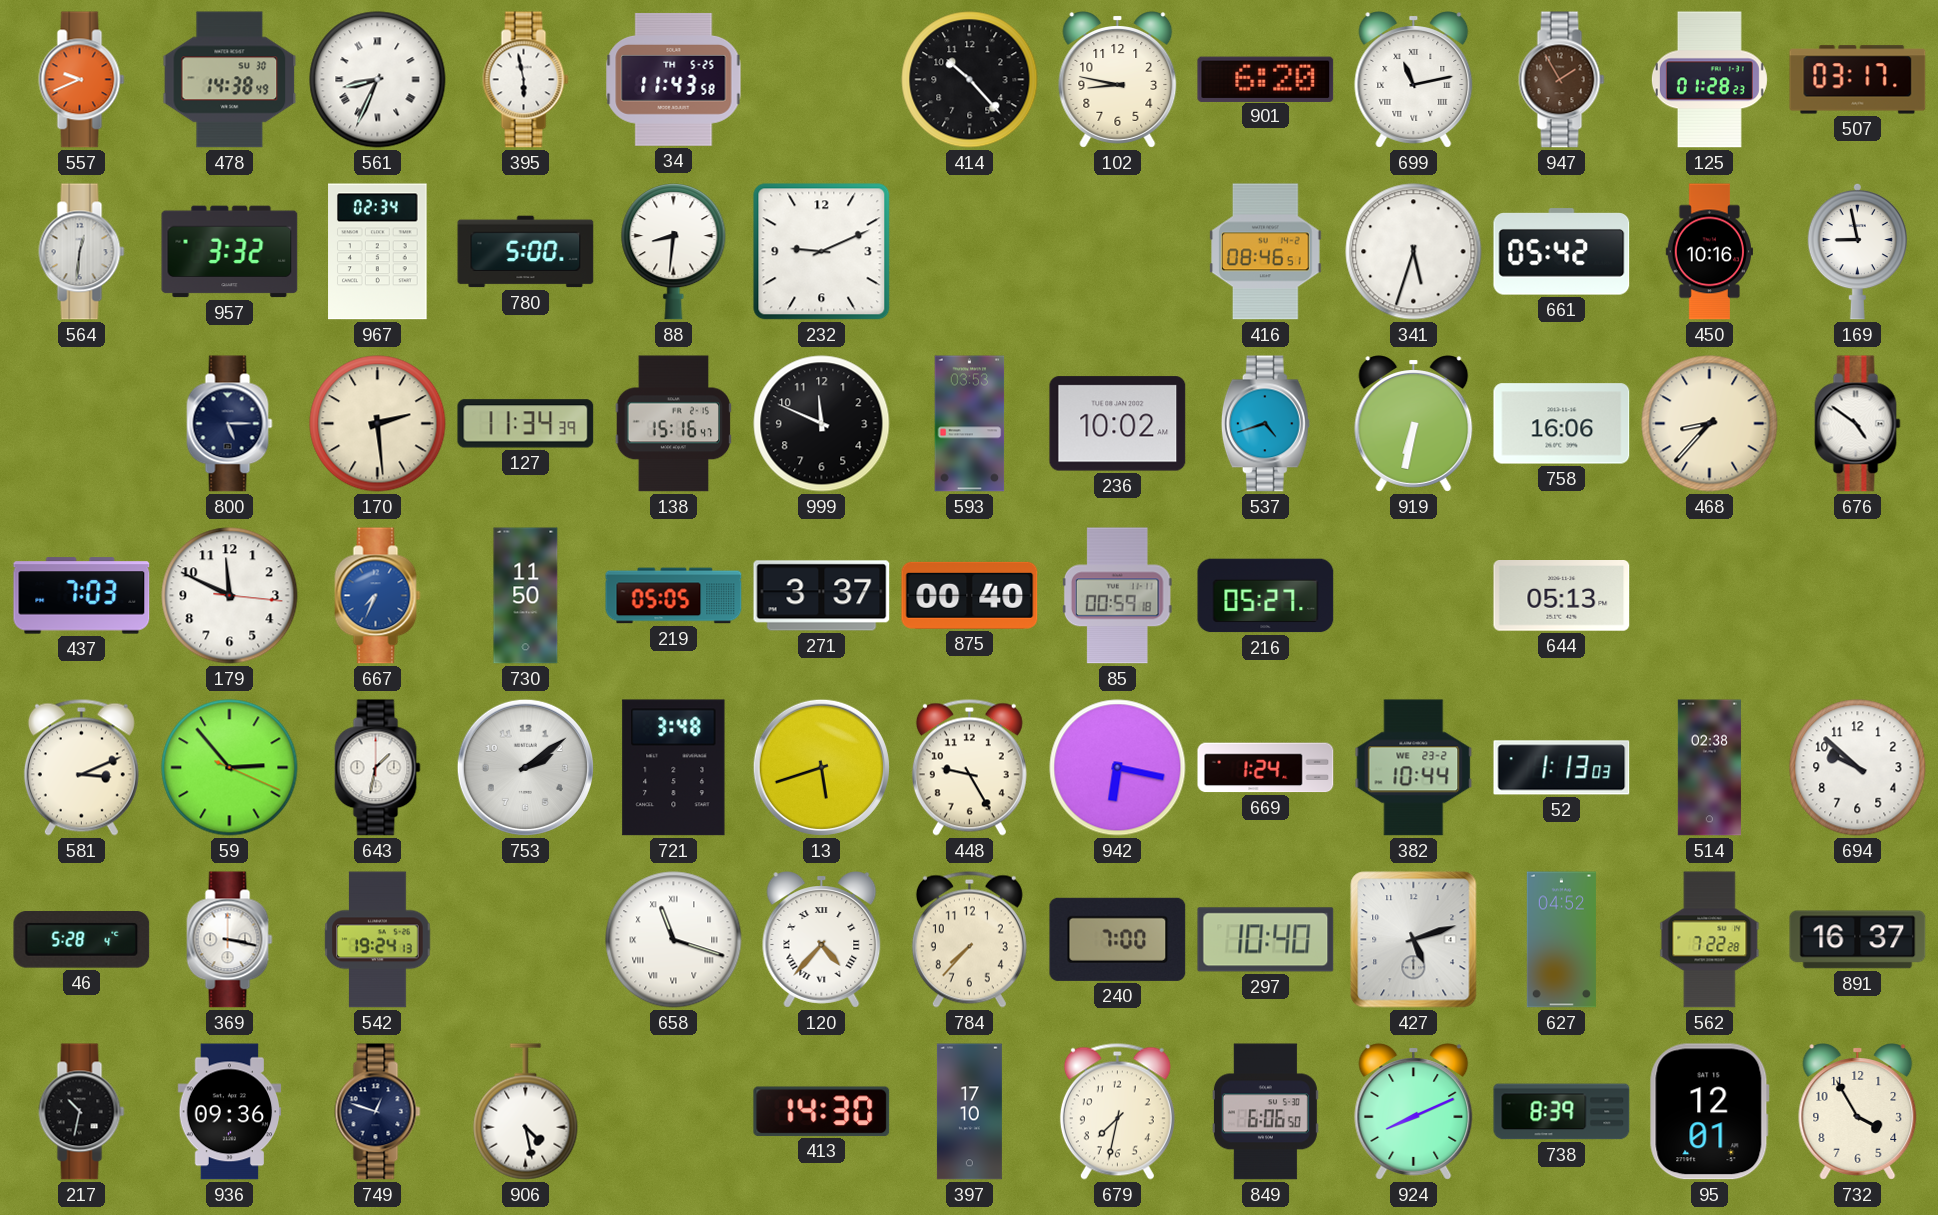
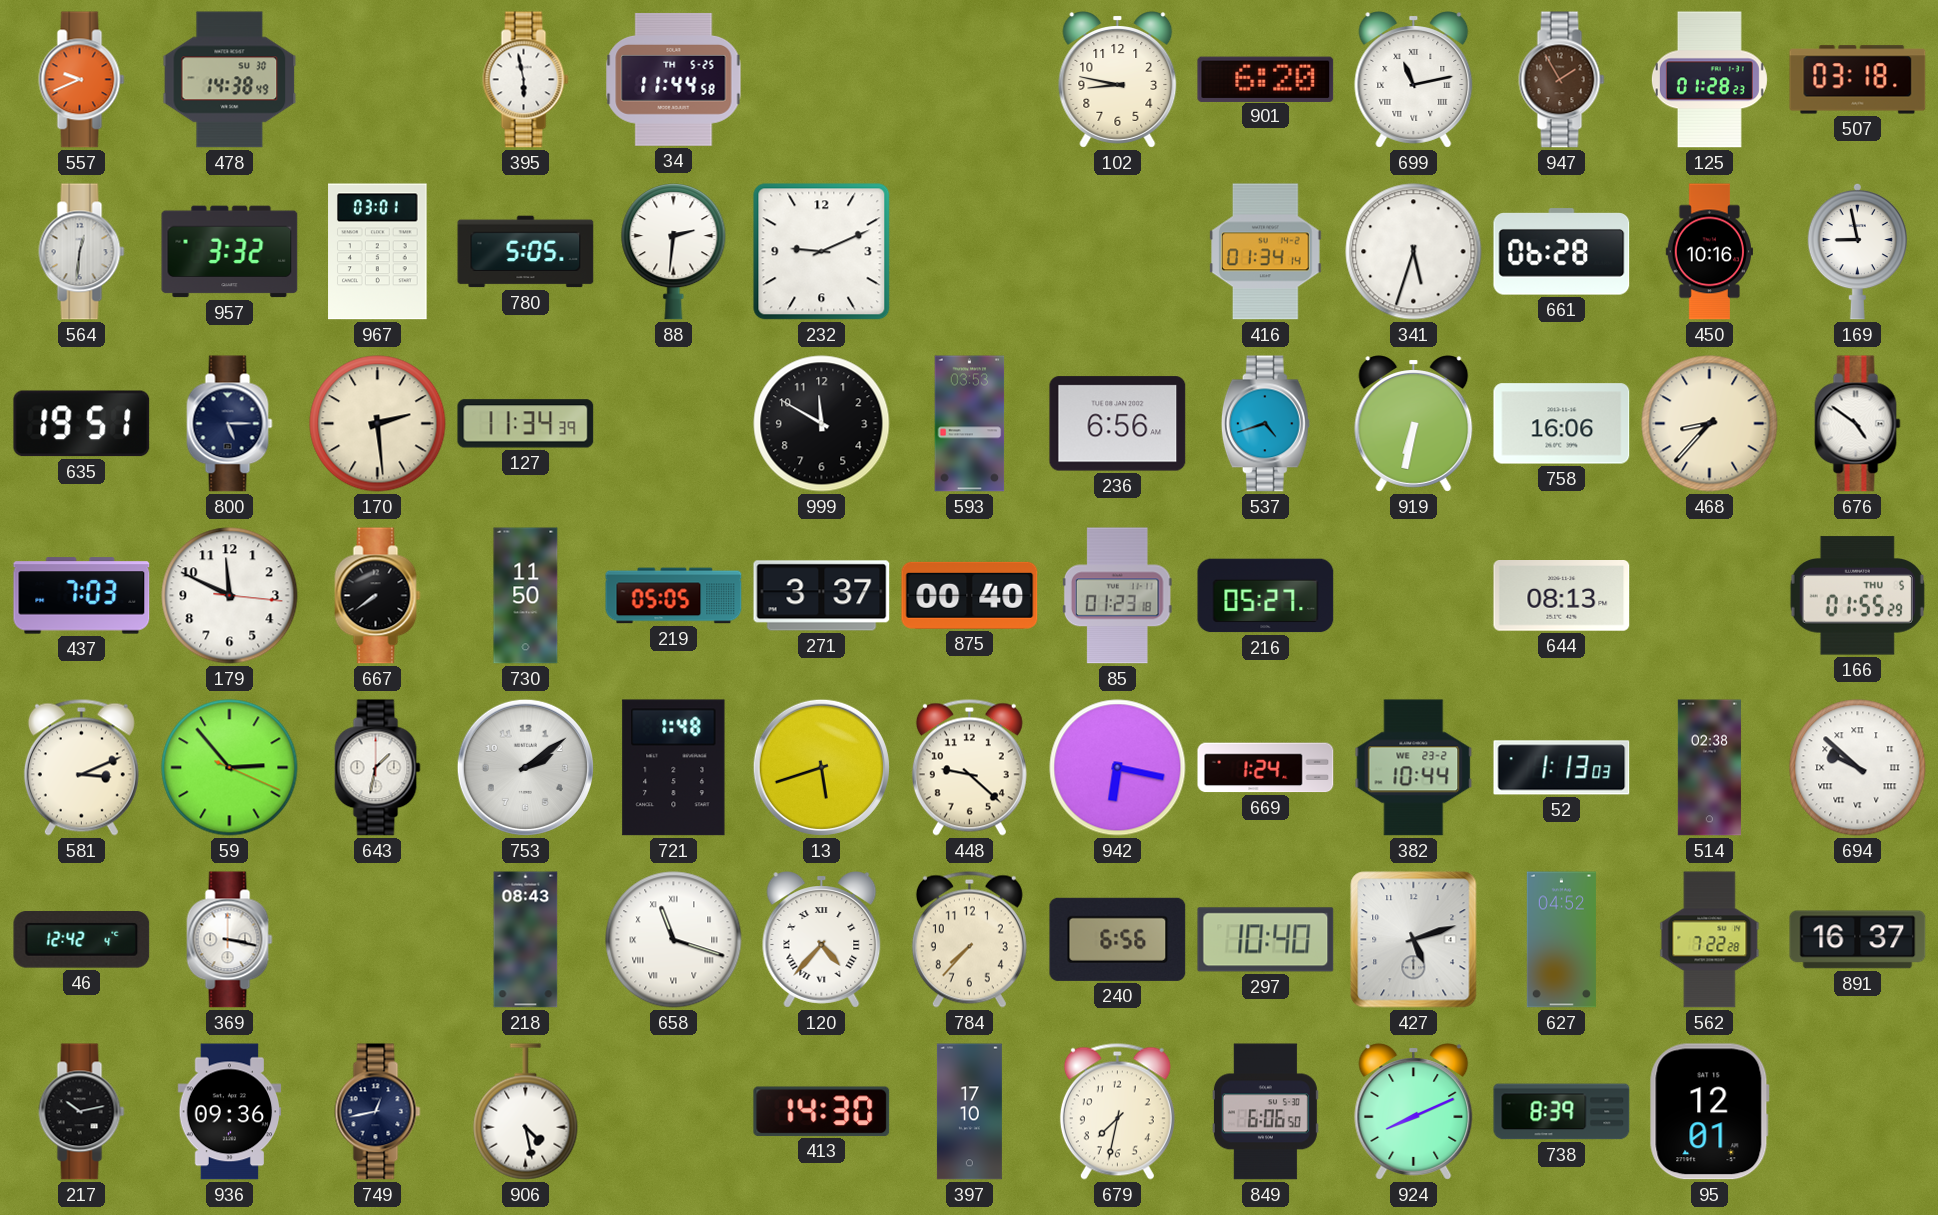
561: 8:34 -> none
34: 11:43 -> 11:44
414: 10:23 -> none
507: 03:17 -> 03:18
967: 02:34 -> 03:01
780: 5:00 -> 5:05
88: 8:31 -> 2:31
416: 08:46 -> 01:34
661: 05:42 -> 06:28
635: none -> 19:51
138: 15:16 -> none
999: 11:49 -> 11:50
236: 10:02 -> 6:56
667: 7:34 -> 7:39
667 dial: blue -> black
85: 00:59 -> 01:23
644: 05:13 -> 08:13
166: none -> 01:55
721: 3:48 -> 1:48
448: 9:25 -> 9:22
694 numerals: Arabic -> Roman
46: 5:28 -> 12:42
542: 19:24 -> none
218: none -> 08:43
240: 7:00 -> 6:56
217: 10:32 -> 10:13
749: 12:48 -> 12:43
732: 3:55 -> none
